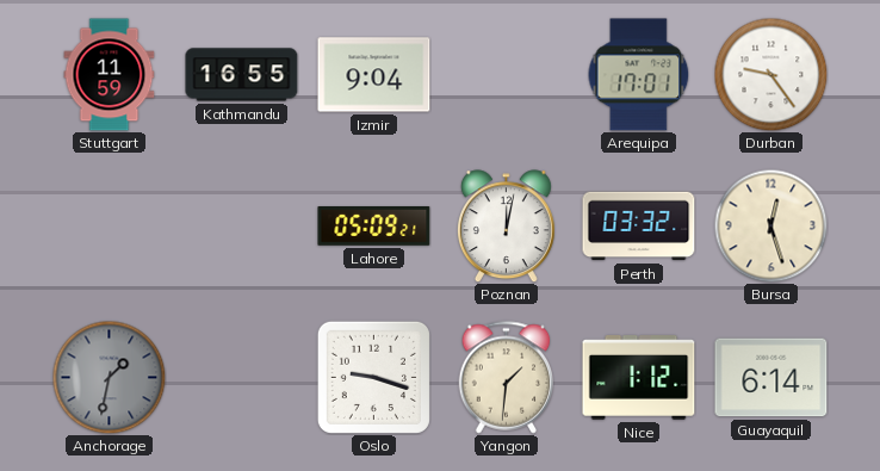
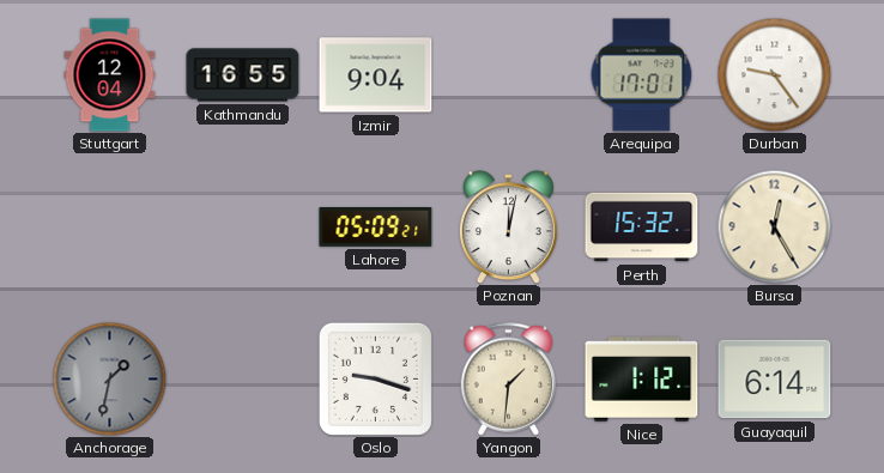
Stuttgart: 11:59 -> 12:04
Perth: 03:32 -> 15:32
Bursa: 12:27 -> 12:25
